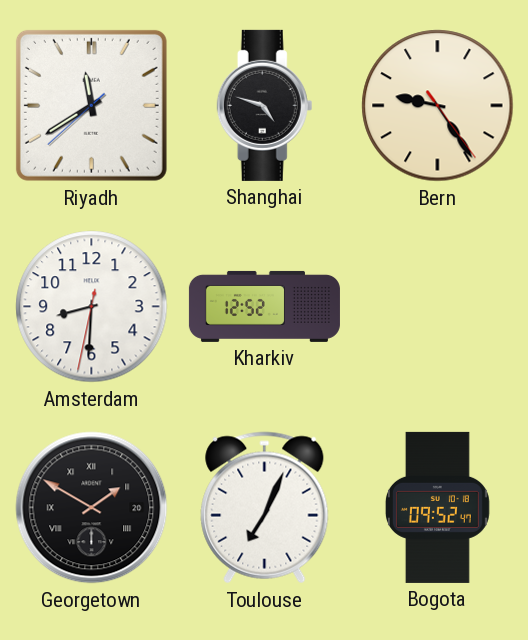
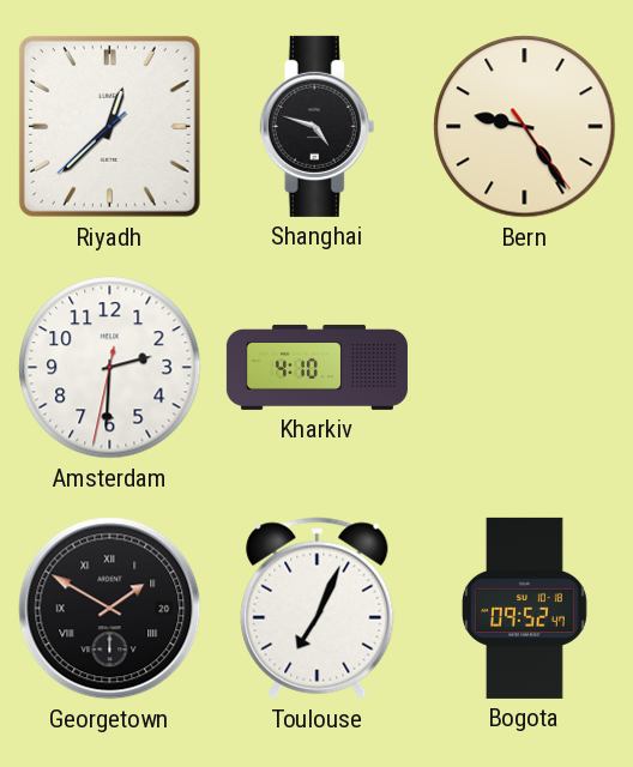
Riyadh: 11:39 -> 12:37
Amsterdam: 8:30 -> 2:30
Kharkiv: 12:52 -> 4:10
